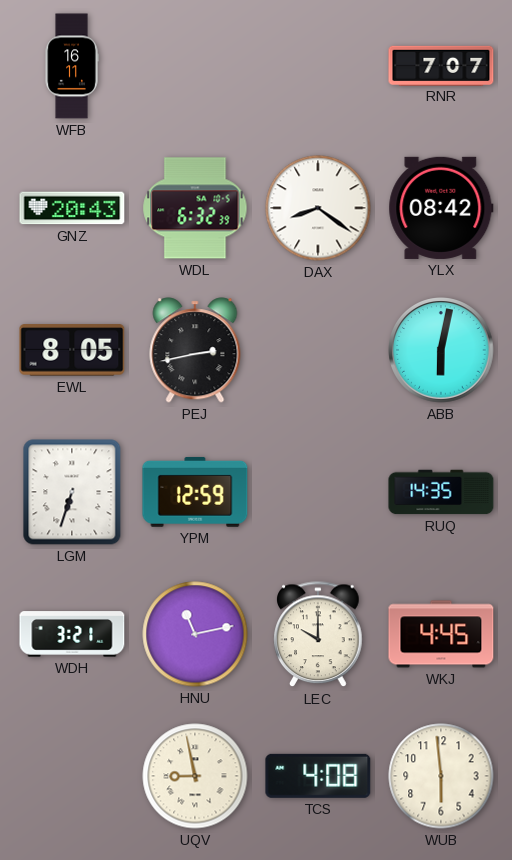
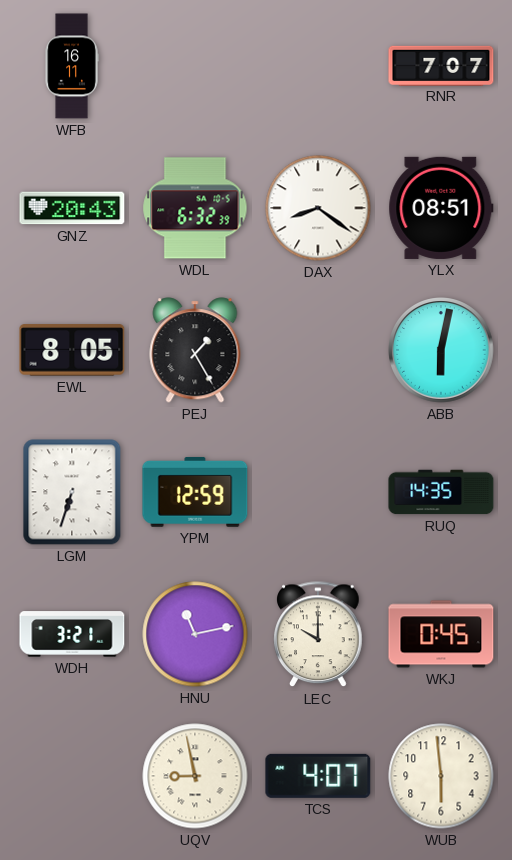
YLX: 08:42 -> 08:51
PEJ: 2:43 -> 1:25
WKJ: 4:45 -> 0:45
TCS: 4:08 -> 4:07
